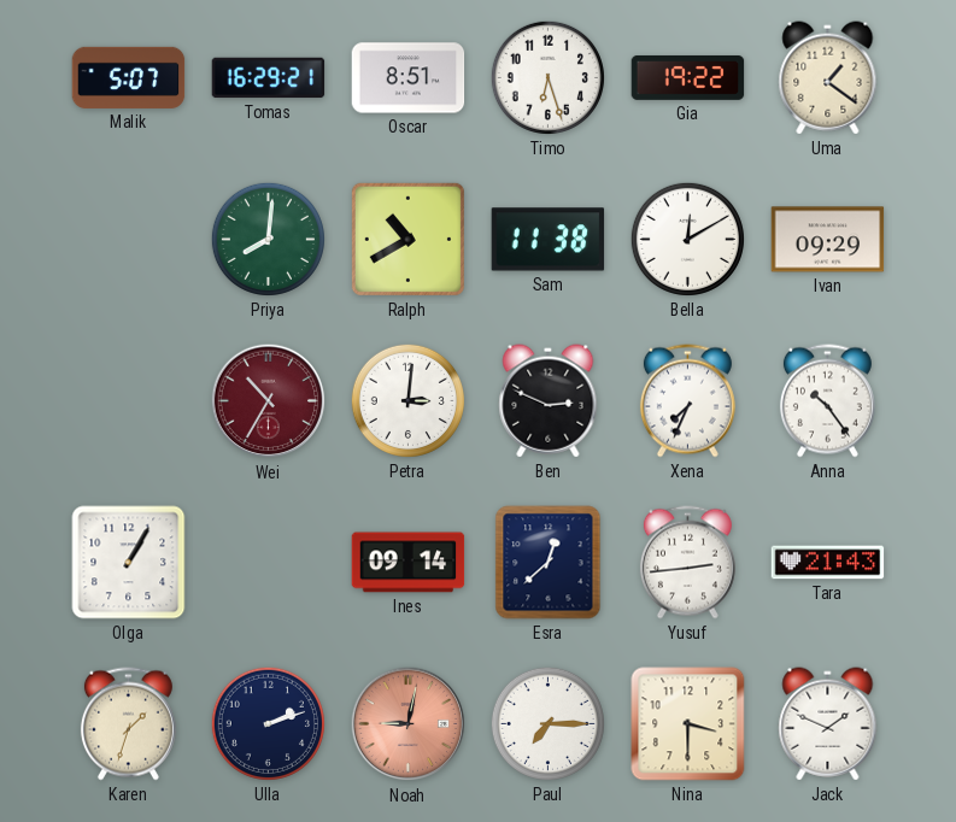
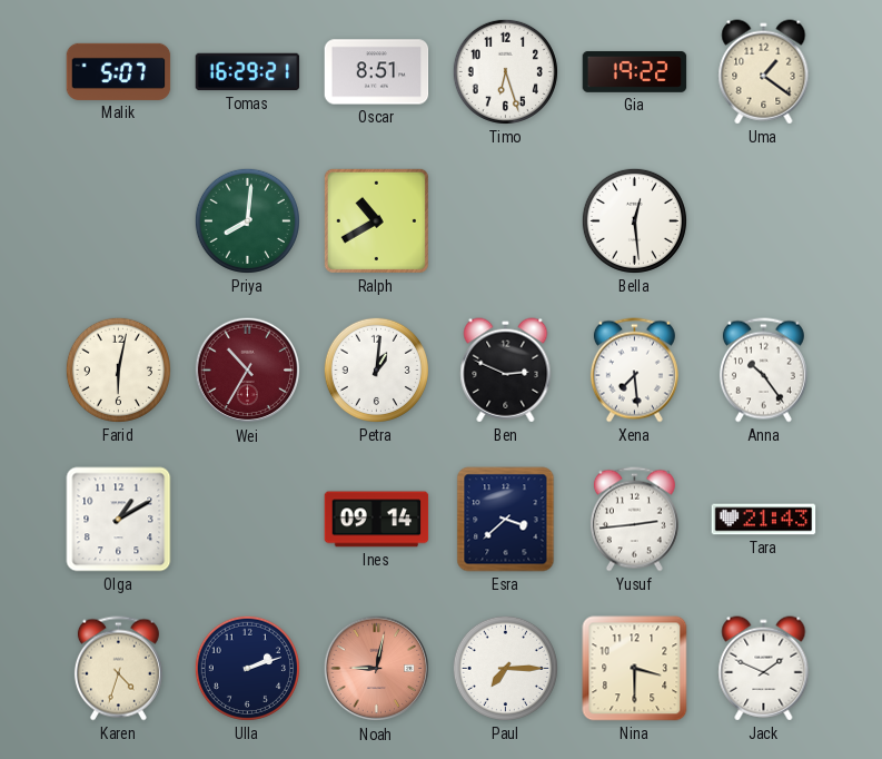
Sam: 11:38 -> none
Bella: 12:10 -> 12:29
Ivan: 09:29 -> none
Farid: none -> 6:02
Petra: 3:01 -> 1:01
Xena: 7:34 -> 7:29
Olga: 1:05 -> 1:10
Esra: 12:38 -> 3:38
Karen: 1:33 -> 4:33
